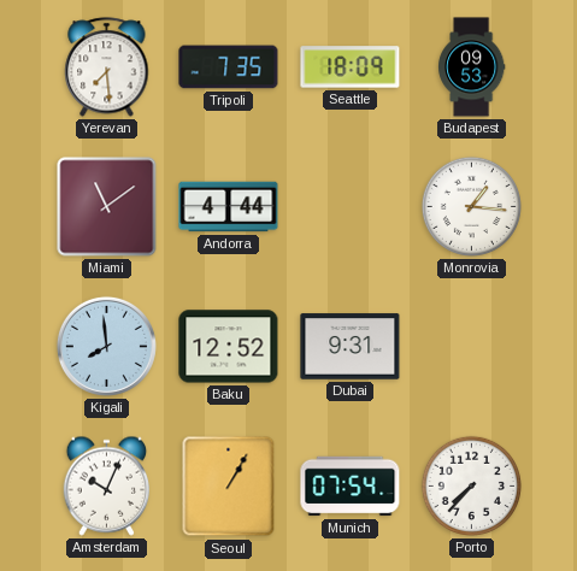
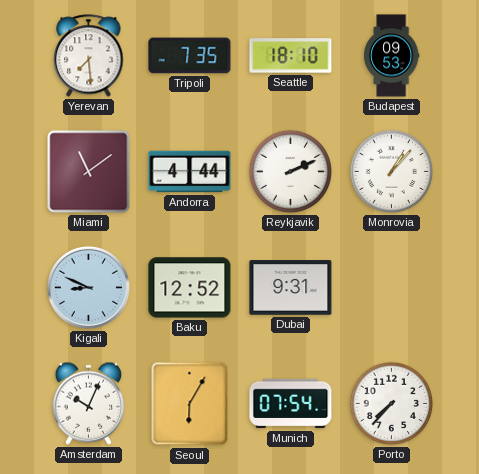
Seattle: 18:09 -> 18:10
Reykjavik: none -> 2:11
Monrovia: 1:16 -> 1:07
Kigali: 7:59 -> 8:49
Seoul: 1:05 -> 6:05
